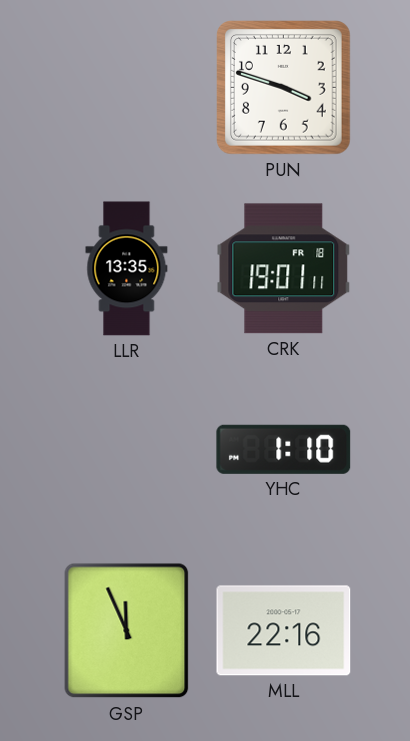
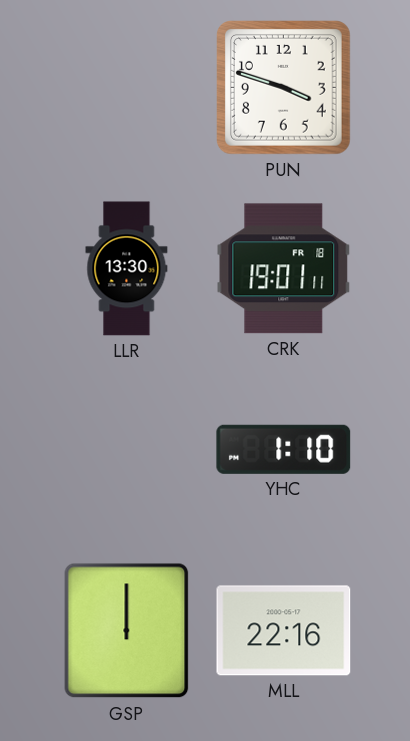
LLR: 13:35 -> 13:30
GSP: 11:56 -> 12:00
